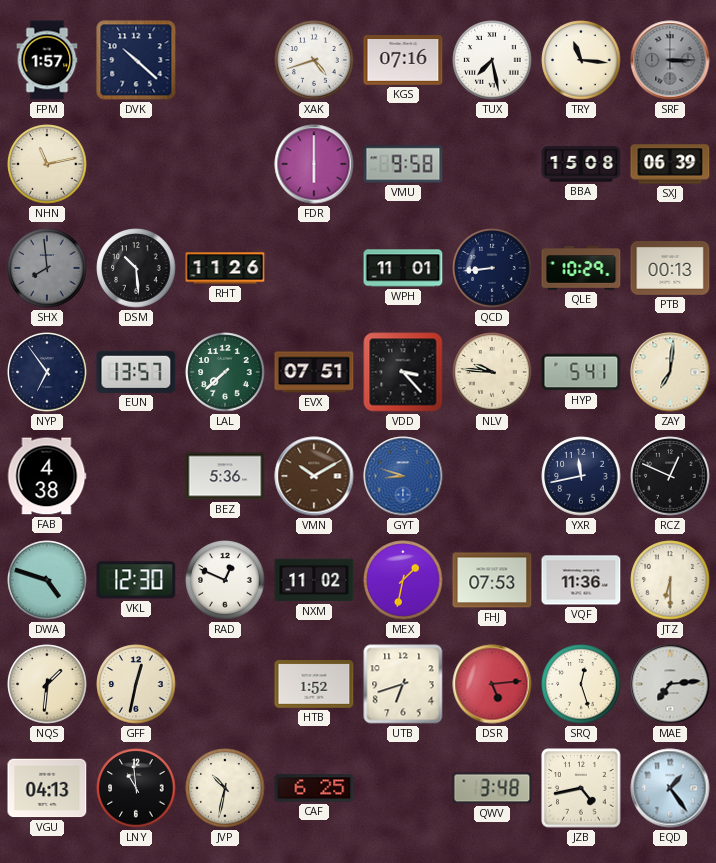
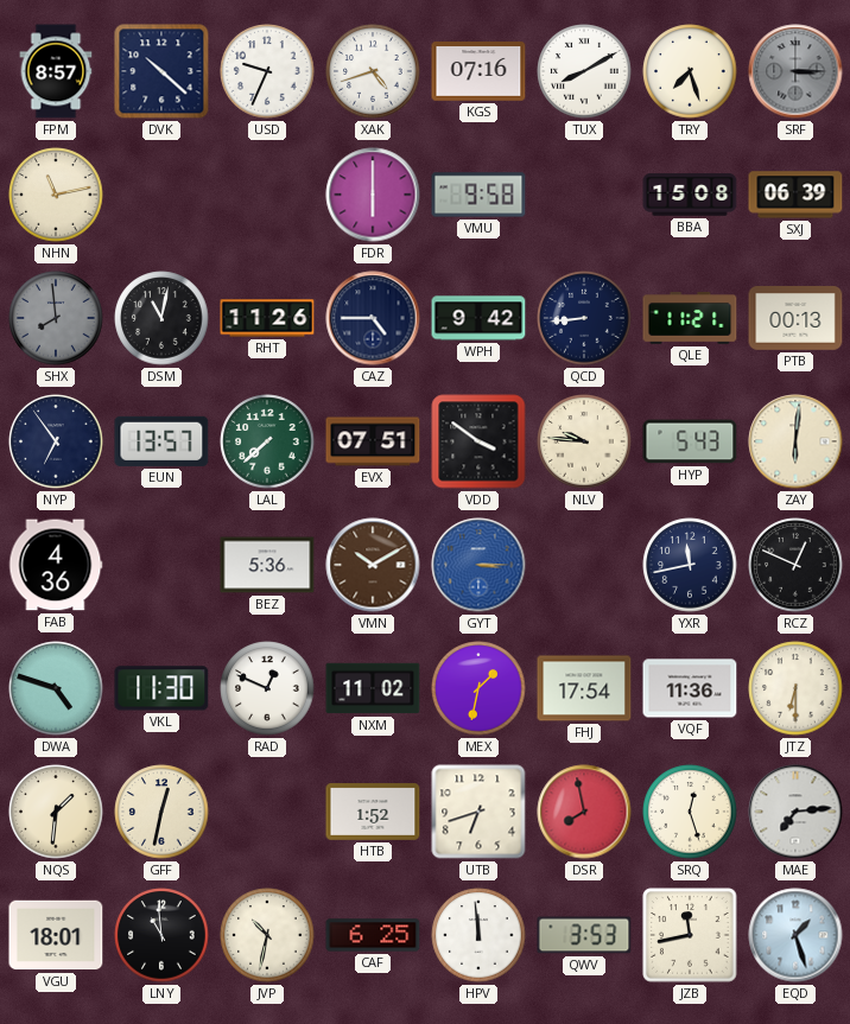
FPM: 1:57 -> 8:57
USD: none -> 9:34
TUX: 7:28 -> 8:10
TRY: 11:16 -> 7:27
DSM: 10:29 -> 11:02
CAZ: none -> 4:45
WPH: 11:01 -> 9:42
QLE: 10:29 -> 11:21
VDD: 3:23 -> 3:51
HYP: 5:41 -> 5:43
ZAY: 7:01 -> 6:01
FAB: 4:38 -> 4:36
GYT: 8:48 -> 3:15
VKL: 12:30 -> 11:30
FHJ: 07:53 -> 17:54
DSR: 5:14 -> 7:58
VGU: 04:13 -> 18:01
HPV: none -> 11:59
QWV: 3:48 -> 3:53
JZB: 4:43 -> 11:43
EQD: 1:24 -> 1:27
